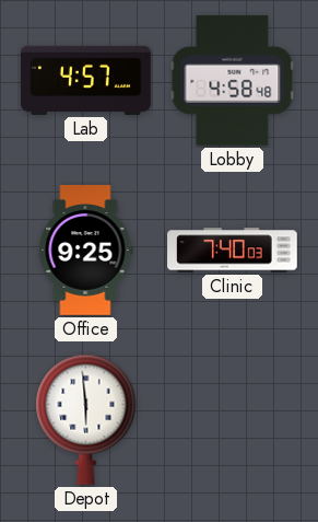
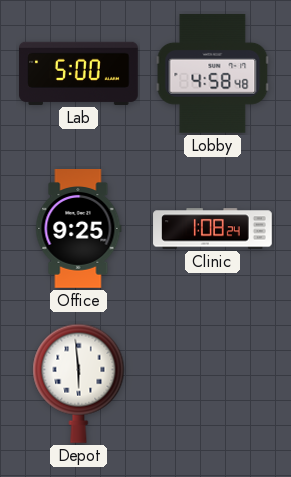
Lab: 4:57 -> 5:00
Clinic: 7:40 -> 1:08
